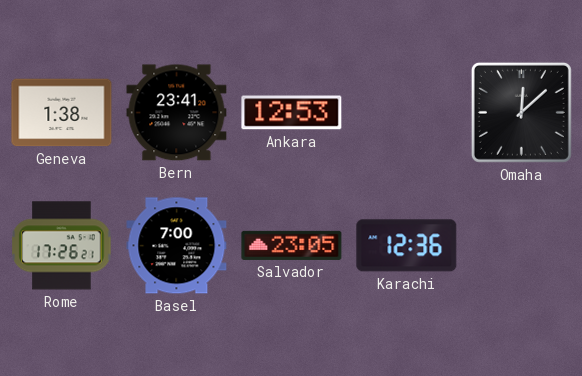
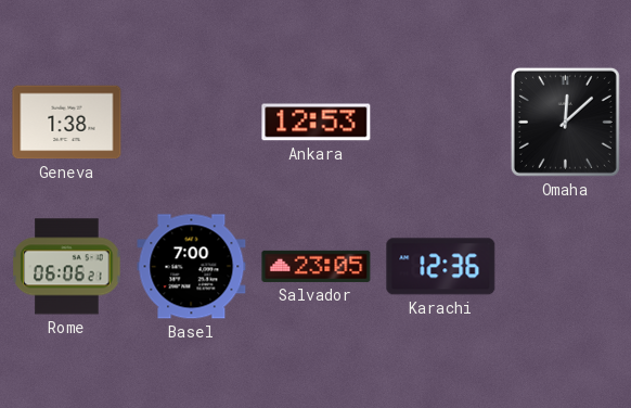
Bern: 23:41 -> none
Rome: 17:26 -> 06:06
